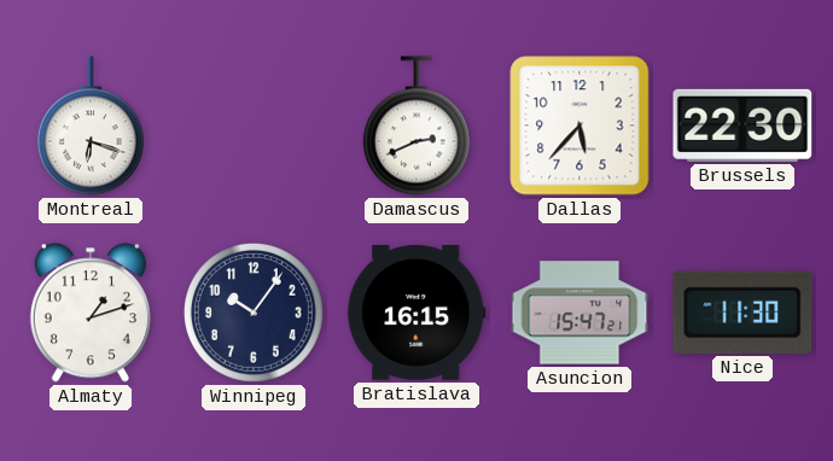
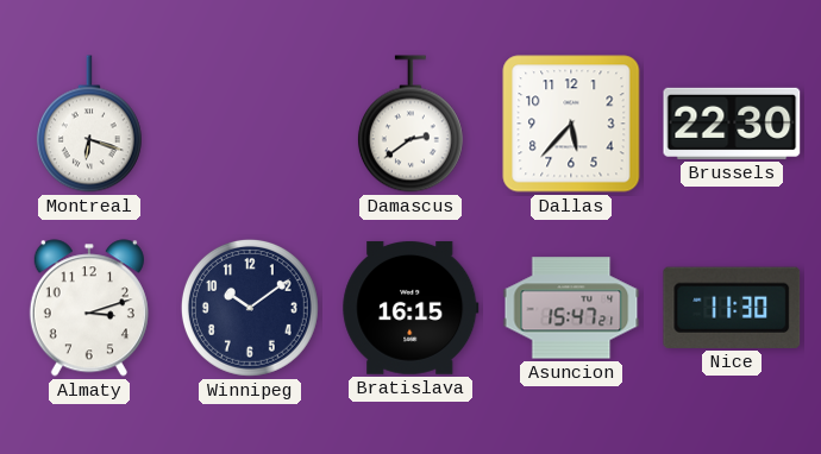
Damascus: 2:41 -> 2:39
Almaty: 1:12 -> 3:12
Winnipeg: 10:06 -> 10:09
